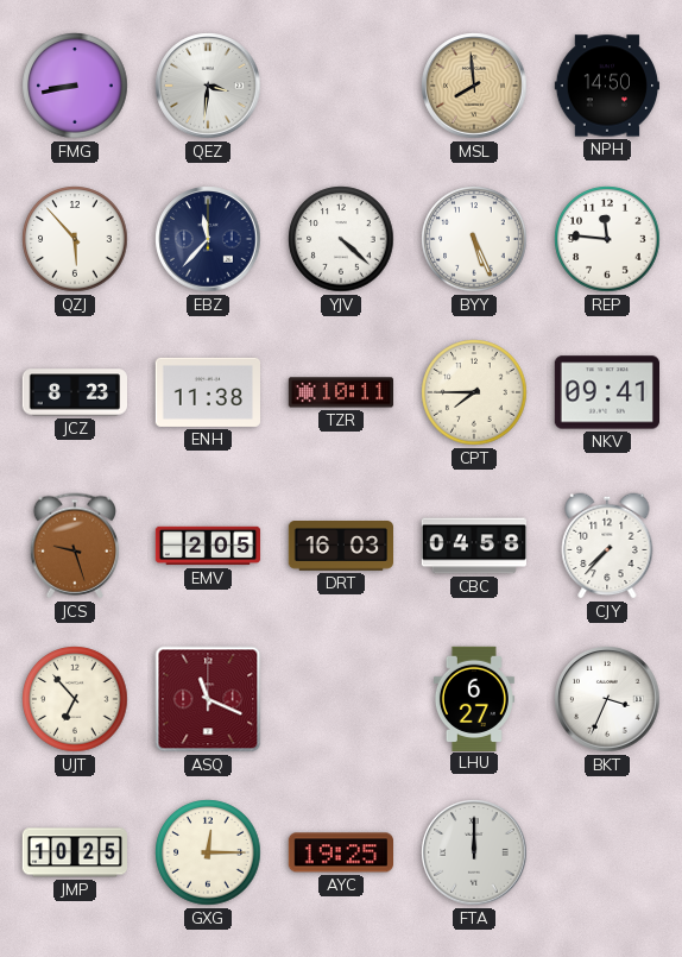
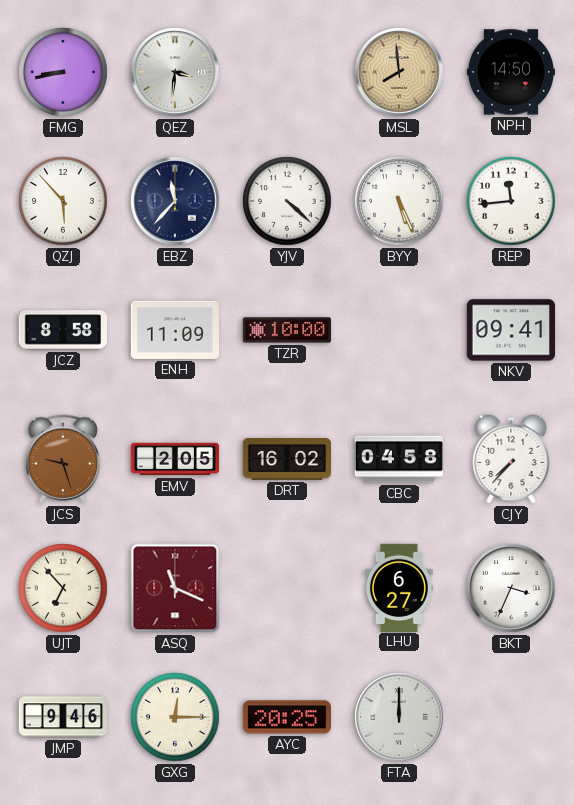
REP: 11:46 -> 11:44
JCZ: 8:23 -> 8:58
ENH: 11:38 -> 11:09
TZR: 10:11 -> 10:00
CPT: 7:45 -> none
DRT: 16:03 -> 16:02
JMP: 10:25 -> 9:46
AYC: 19:25 -> 20:25
